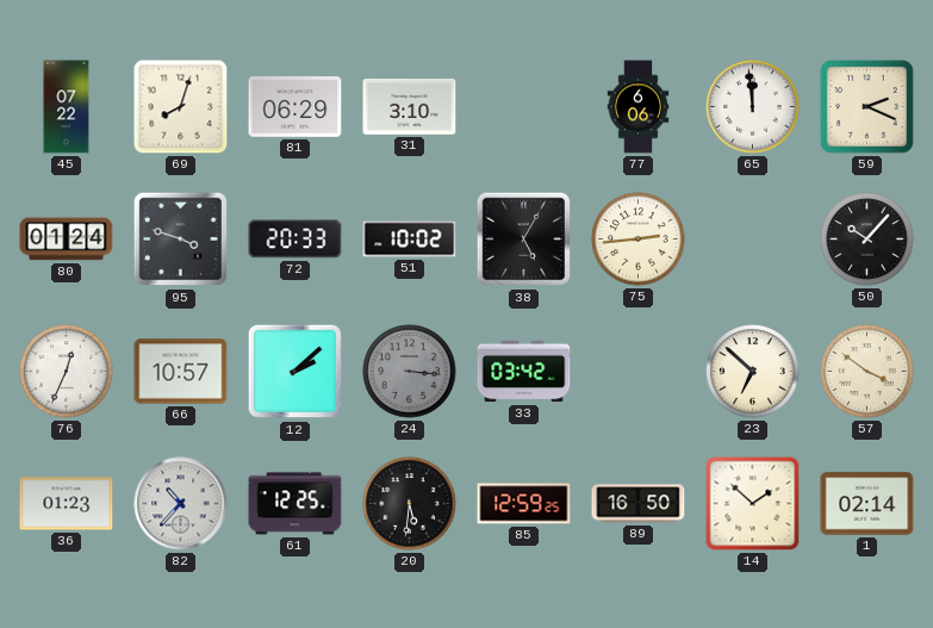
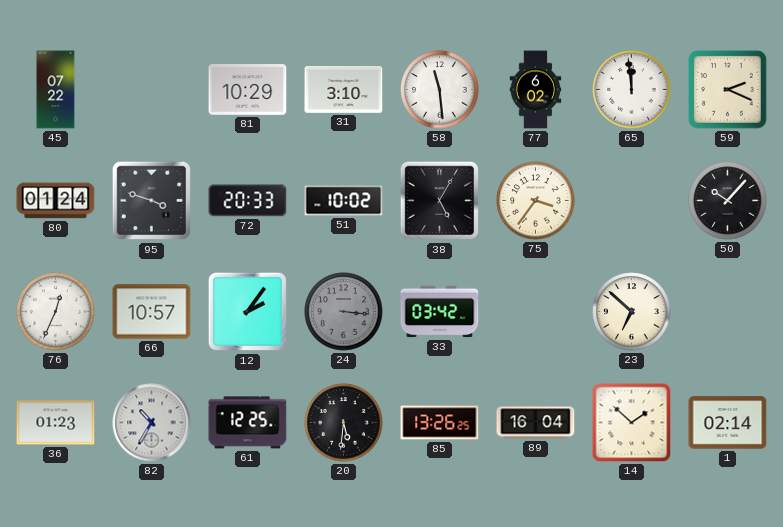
69: 8:03 -> none
81: 06:29 -> 10:29
58: none -> 11:29
77: 6:06 -> 6:02
75: 2:44 -> 3:36
12: 2:08 -> 2:06
57: 3:51 -> none
82: 10:37 -> 10:35
85: 12:59 -> 13:26
89: 16:50 -> 16:04
